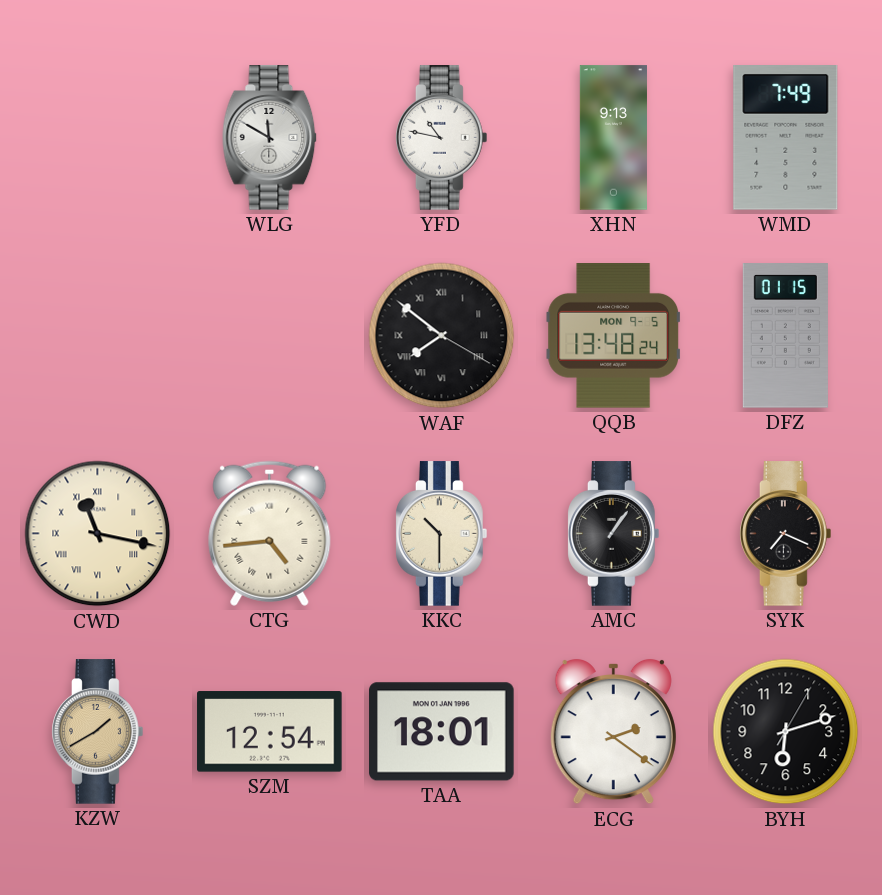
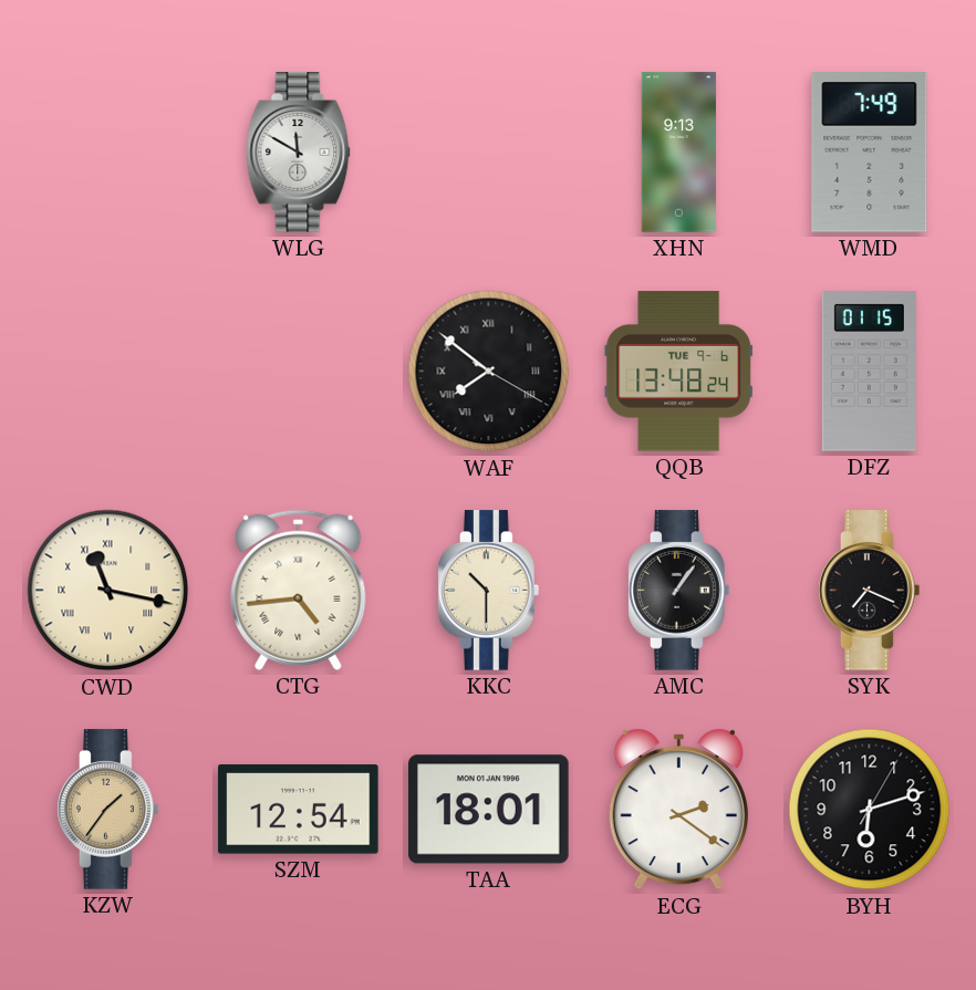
YFD: 10:47 -> none
QQB date: MON 9-5 -> TUE 9-6
KZW: 1:40 -> 1:36
